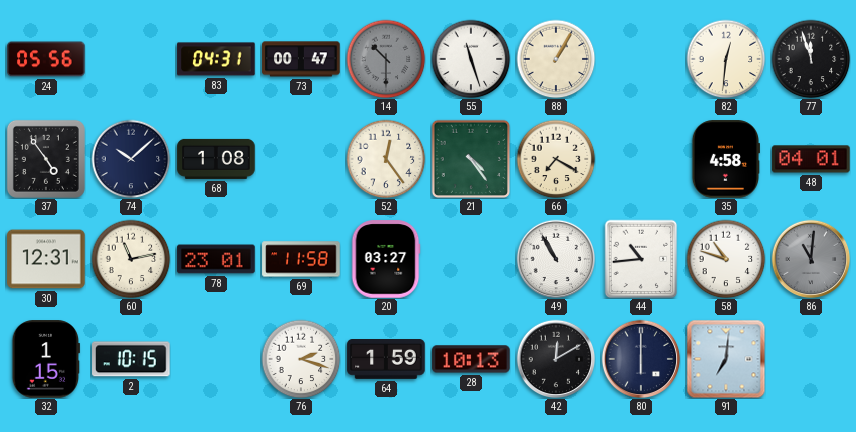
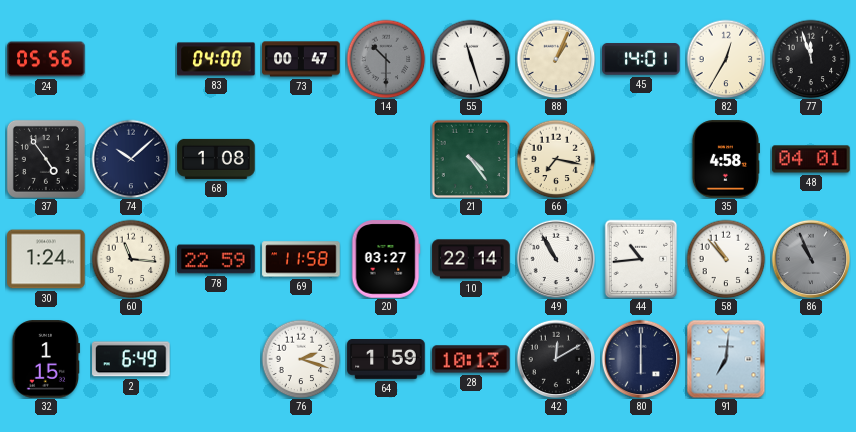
83: 04:31 -> 04:00
88: 1:05 -> 1:04
45: none -> 14:01
82: 12:31 -> 12:35
52: 12:24 -> none
66: 7:20 -> 7:17
30: 12:31 -> 1:24
60: 11:13 -> 11:16
78: 23:01 -> 22:59
10: none -> 22:14
58: 10:48 -> 10:53
86: 11:01 -> 10:56
2: 10:15 -> 6:49
